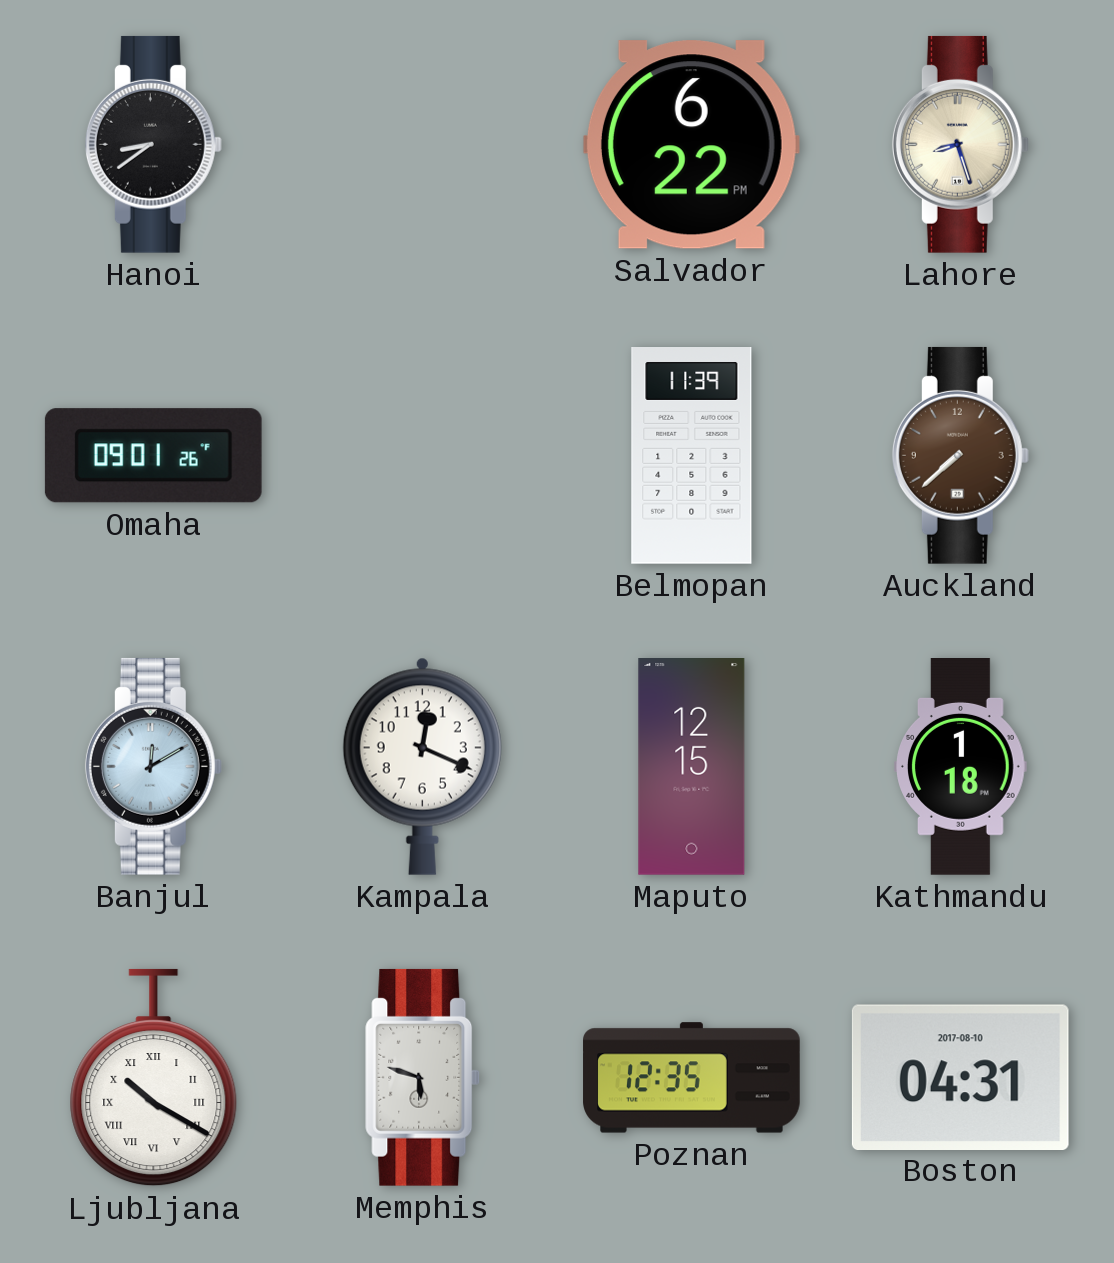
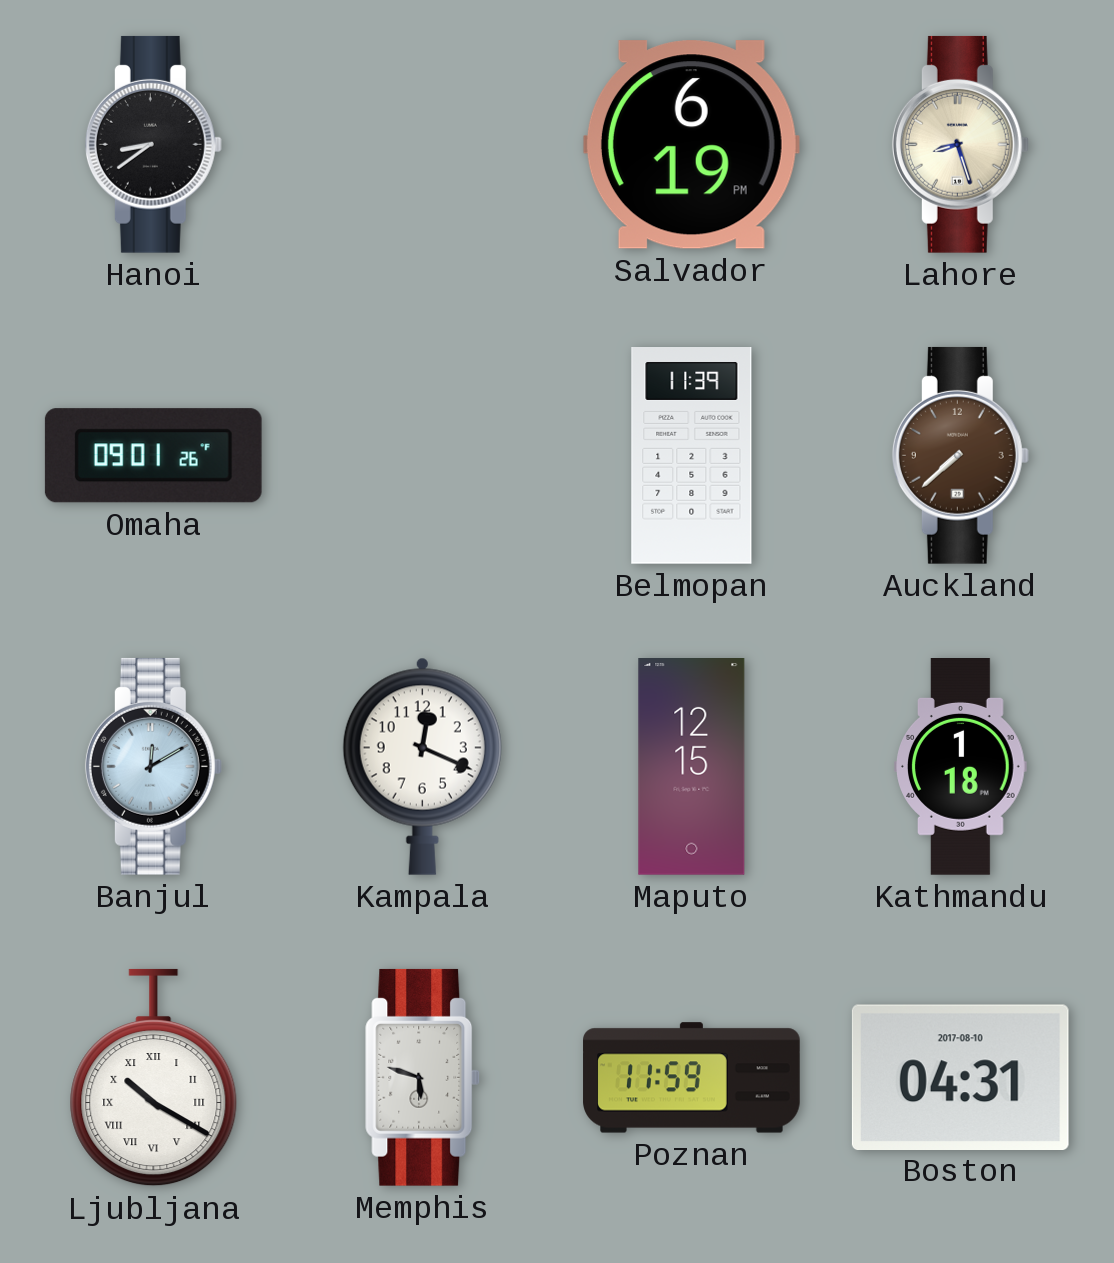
Salvador: 6:22 -> 6:19
Poznan: 12:35 -> 11:59
